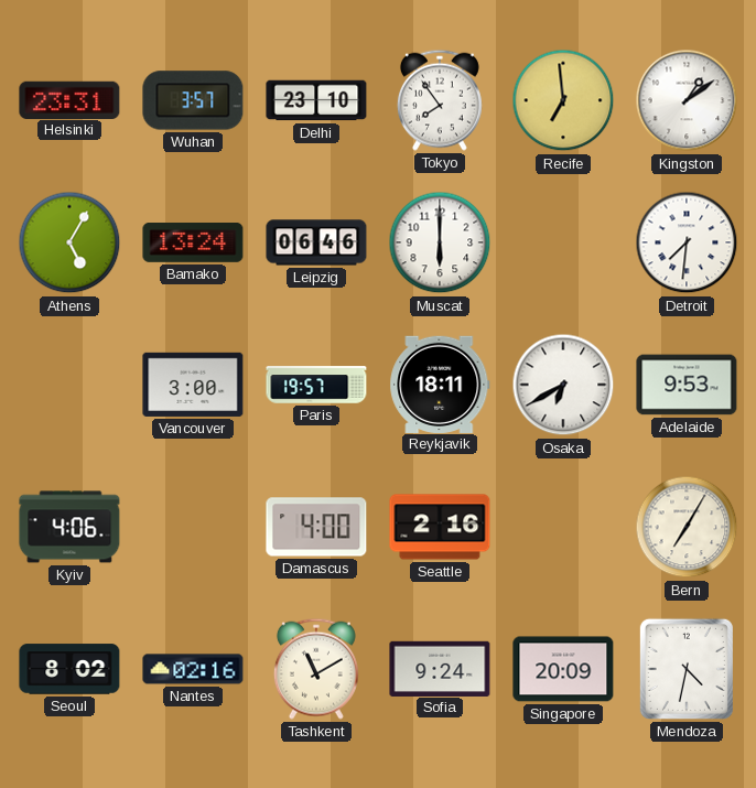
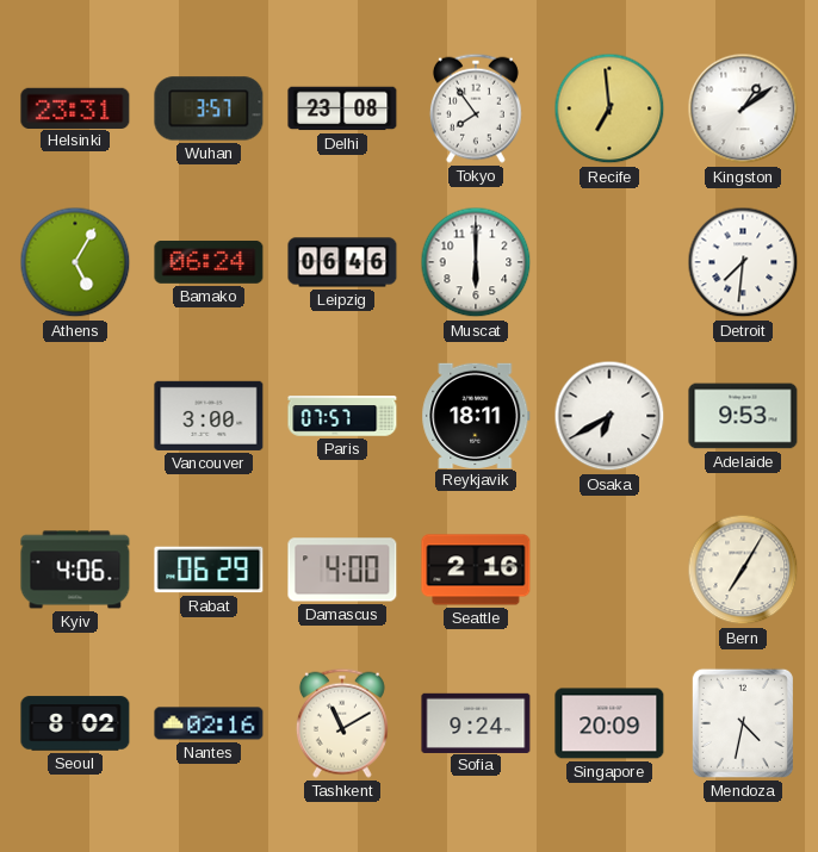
Delhi: 23:10 -> 23:08
Bamako: 13:24 -> 06:24
Paris: 19:57 -> 07:57
Rabat: none -> 06:29
